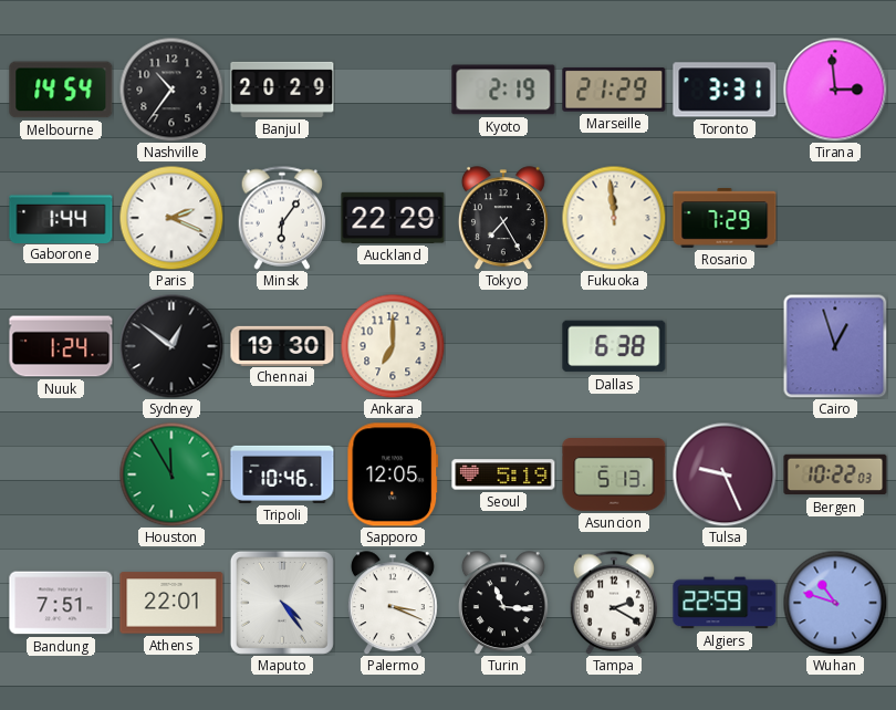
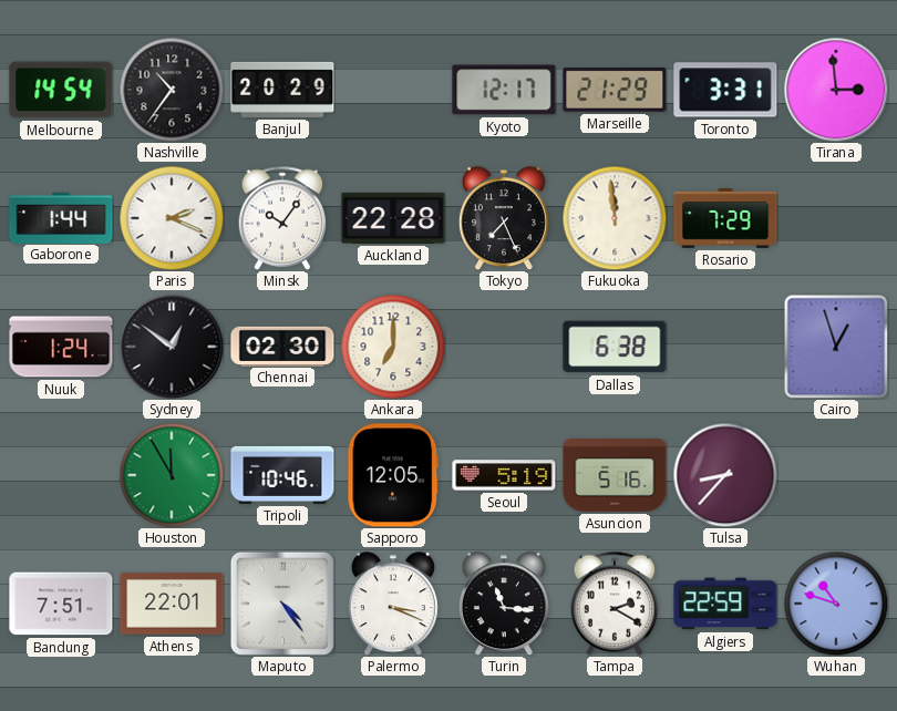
Kyoto: 2:19 -> 12:17
Minsk: 6:06 -> 10:06
Auckland: 22:29 -> 22:28
Tokyo: 7:25 -> 7:26
Chennai: 19:30 -> 02:30
Asuncion: 5:13 -> 5:16
Tulsa: 9:26 -> 8:37
Bergen: 10:22 -> none
